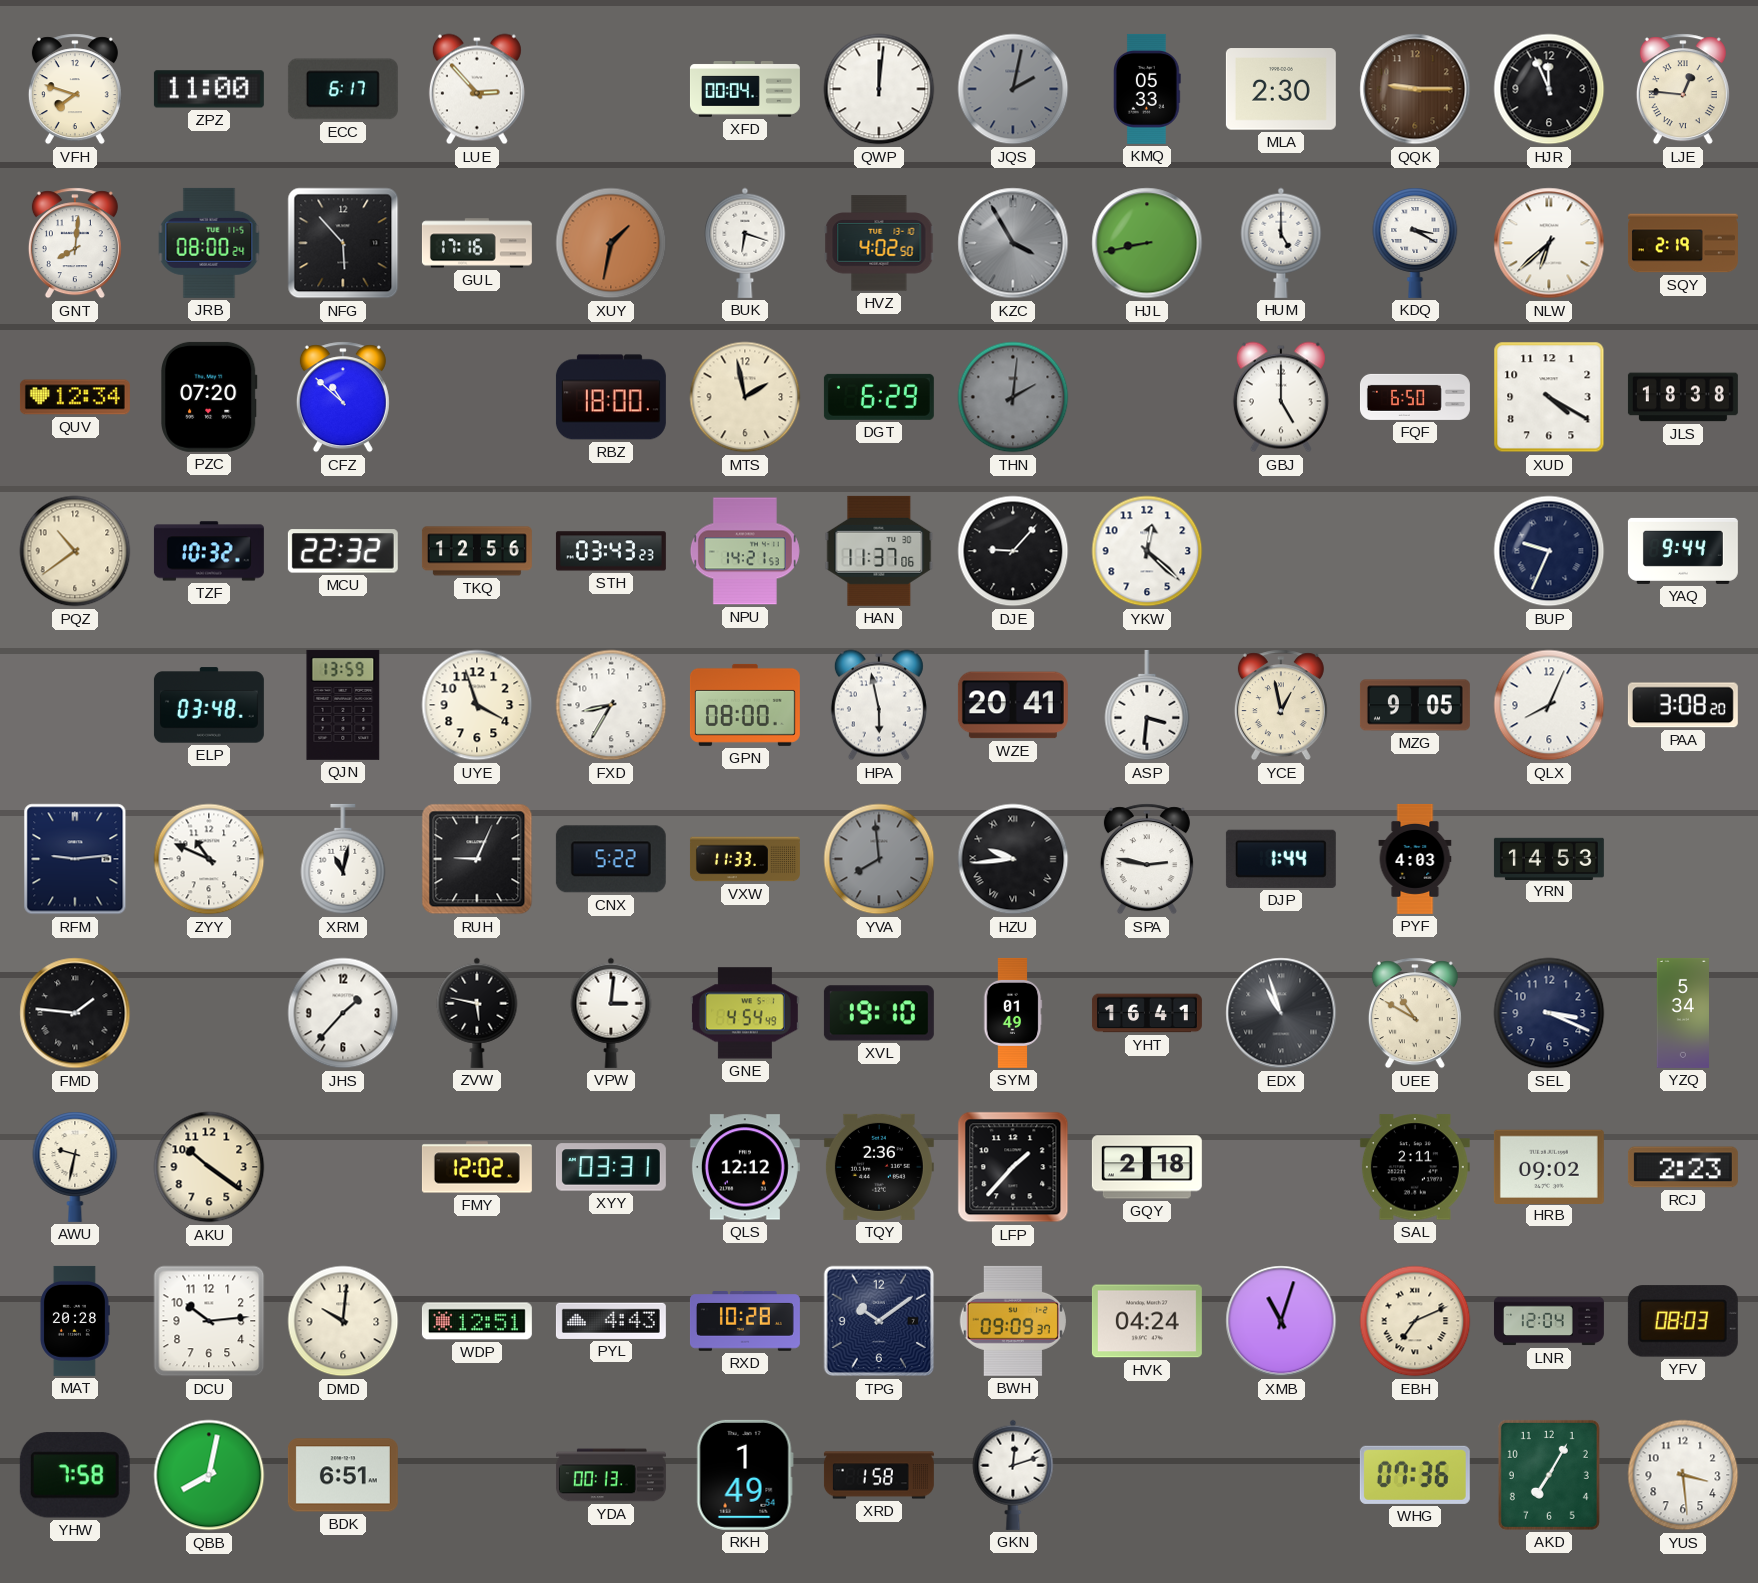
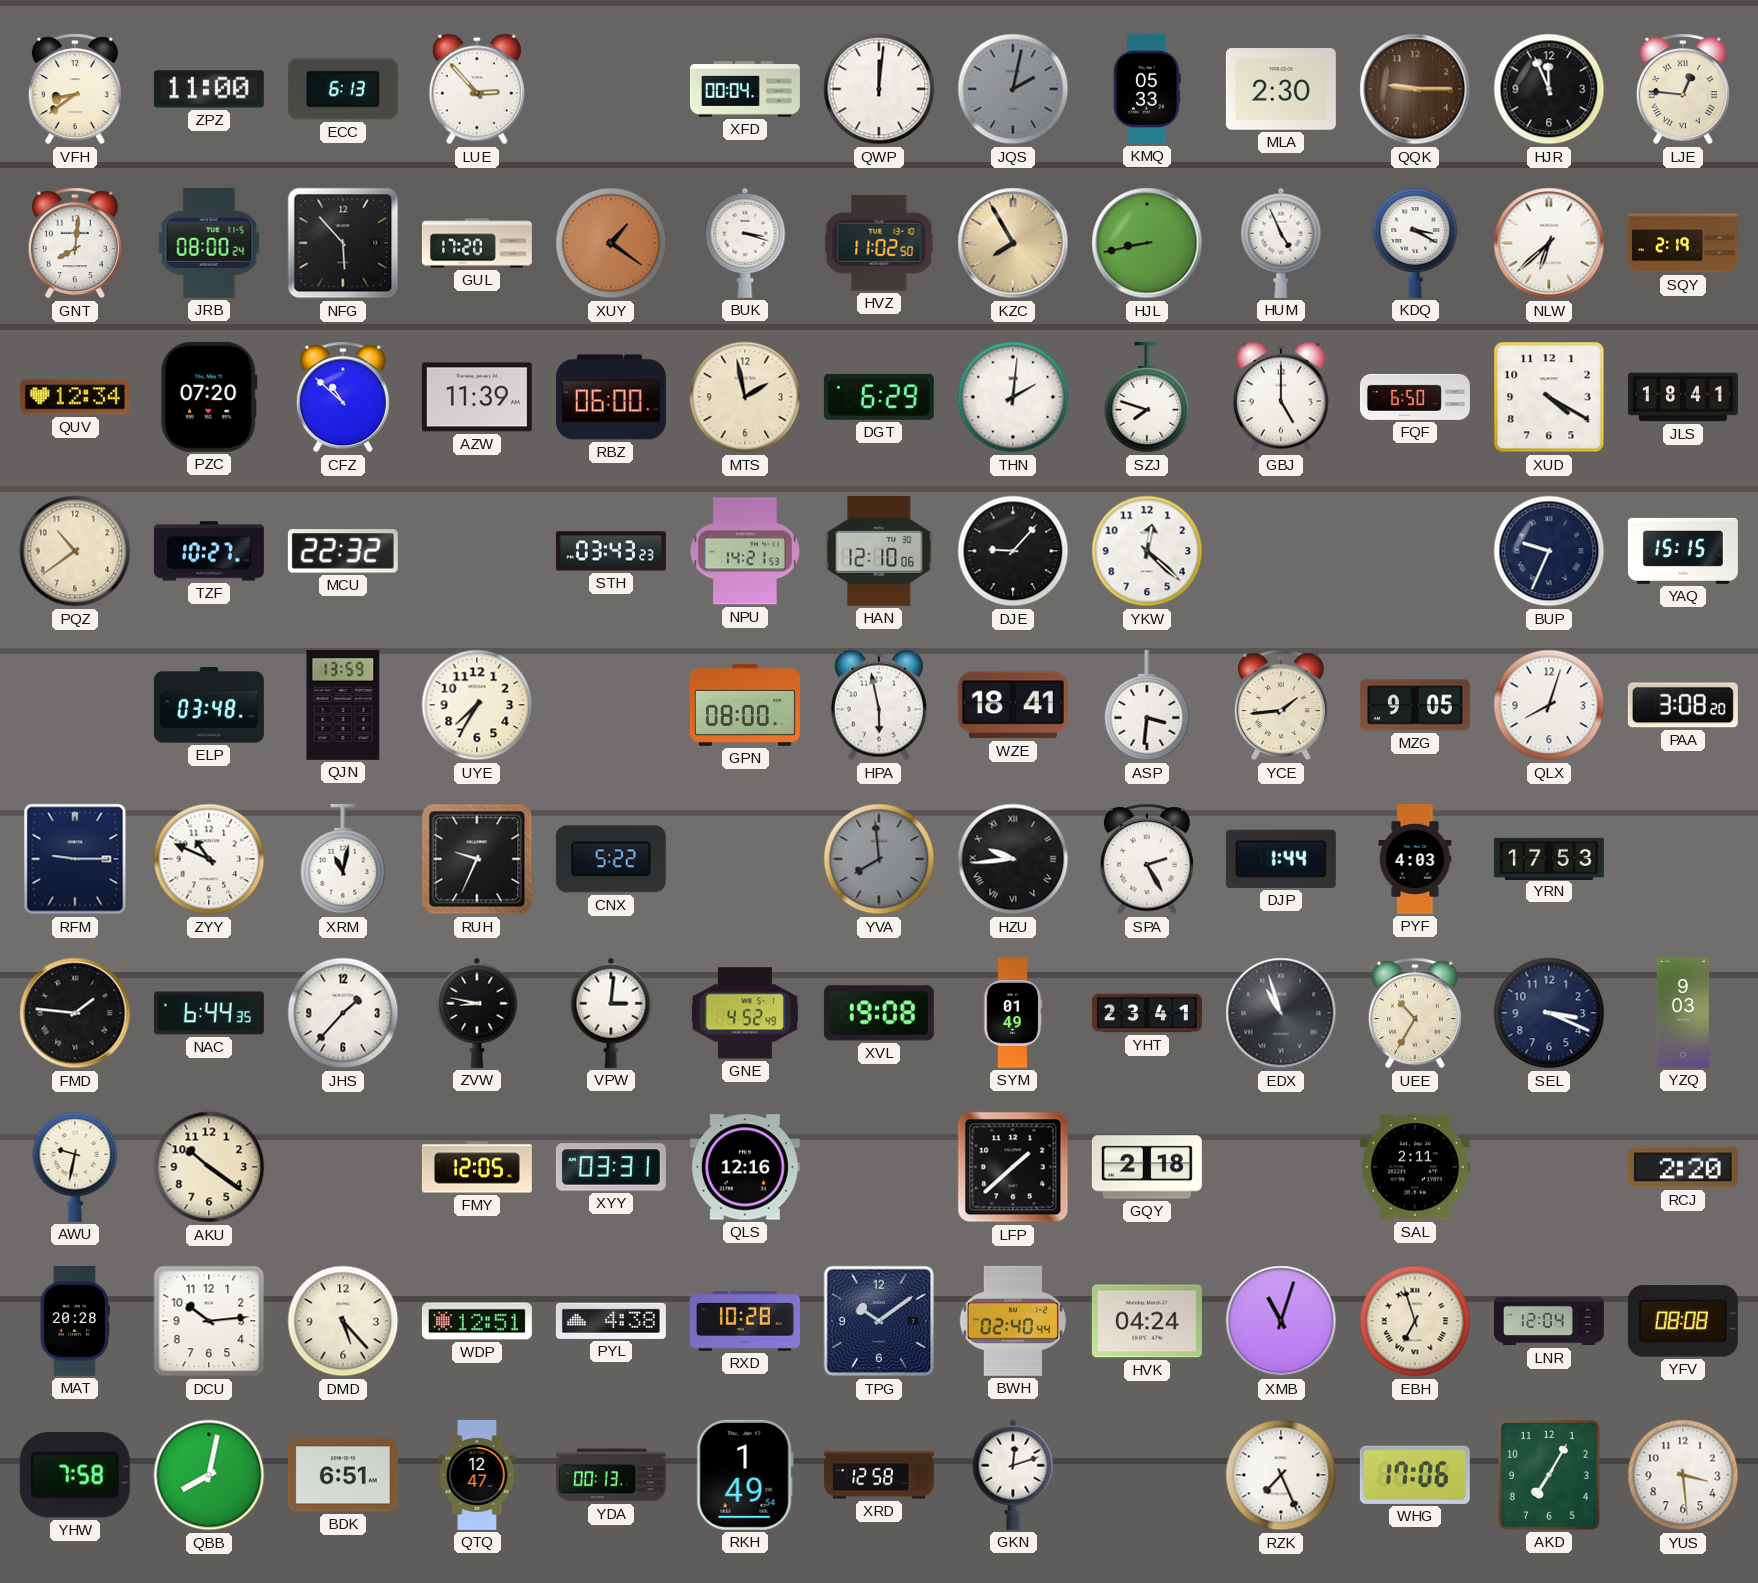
VFH: 7:48 -> 8:39
ECC: 6:17 -> 6:13
GUL: 17:16 -> 17:20
XUY: 1:32 -> 1:21
BUK: 6:18 -> 3:18
HVZ: 4:02 -> 11:02
KZC: 3:55 -> 7:55
KZC dial: grey -> champagne
HUM: 5:00 -> 4:56
AZW: none -> 11:39
RBZ: 18:00 -> 06:00
THN dial: grey -> white
SZJ: none -> 7:48
JLS: 18:38 -> 18:41
TZF: 10:32 -> 10:27
TKQ: 12:56 -> none
HAN: 11:37 -> 12:10
YAQ: 9:44 -> 15:15
UYE: 3:57 -> 7:35
FXD: 8:35 -> none
WZE: 20:41 -> 18:41
YCE: 12:58 -> 1:44
QLX: 8:04 -> 8:03
RFM: 9:14 -> 9:15
RUH: 9:04 -> 9:34
VXW: 11:33 -> none
SPA: 2:47 -> 2:25
YRN: 14:53 -> 17:53
NAC: none -> 6:44
ZVW: 5:47 -> 8:47
GNE: 4:54 -> 4:52
XVL: 19:10 -> 19:08
YHT: 16:41 -> 23:41
UEE: 10:50 -> 10:35
YZQ: 5:34 -> 9:03
FMY: 12:02 -> 12:05
QLS: 12:12 -> 12:16
TQY: 2:36 -> none
LFP: 1:37 -> 1:38
HRB: 09:02 -> none
RCJ: 2:23 -> 2:20
DMD: 10:01 -> 5:23
PYL: 4:43 -> 4:38
BWH: 09:09 -> 02:40
EBH: 7:11 -> 6:57
YFV: 08:03 -> 08:08
QTQ: none -> 12:47
XRD: 1:58 -> 12:58
RZK: none -> 7:26
WHG: 07:36 -> 17:06
